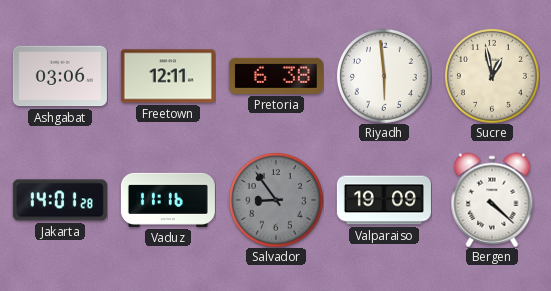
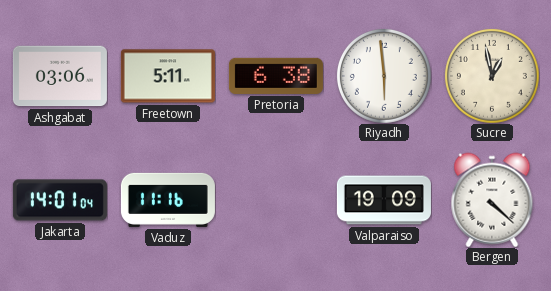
Freetown: 12:11 -> 5:11
Jakarta: 14:01:28 -> 14:01:04
Salvador: 8:54 -> none
